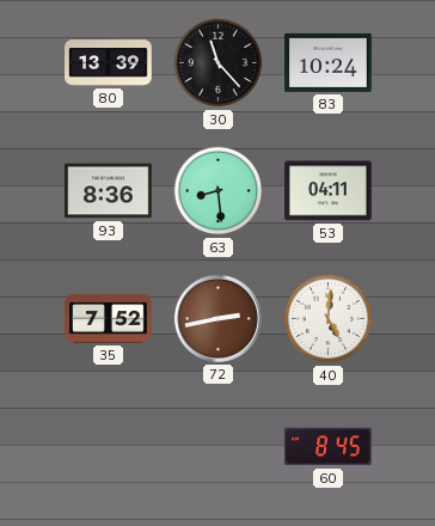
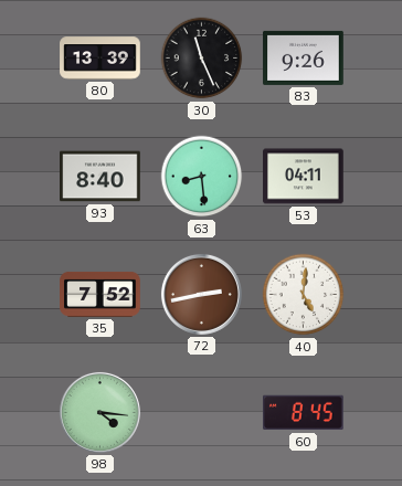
30: 11:23 -> 11:26
83: 10:24 -> 9:26
93: 8:36 -> 8:40
98: none -> 4:16
